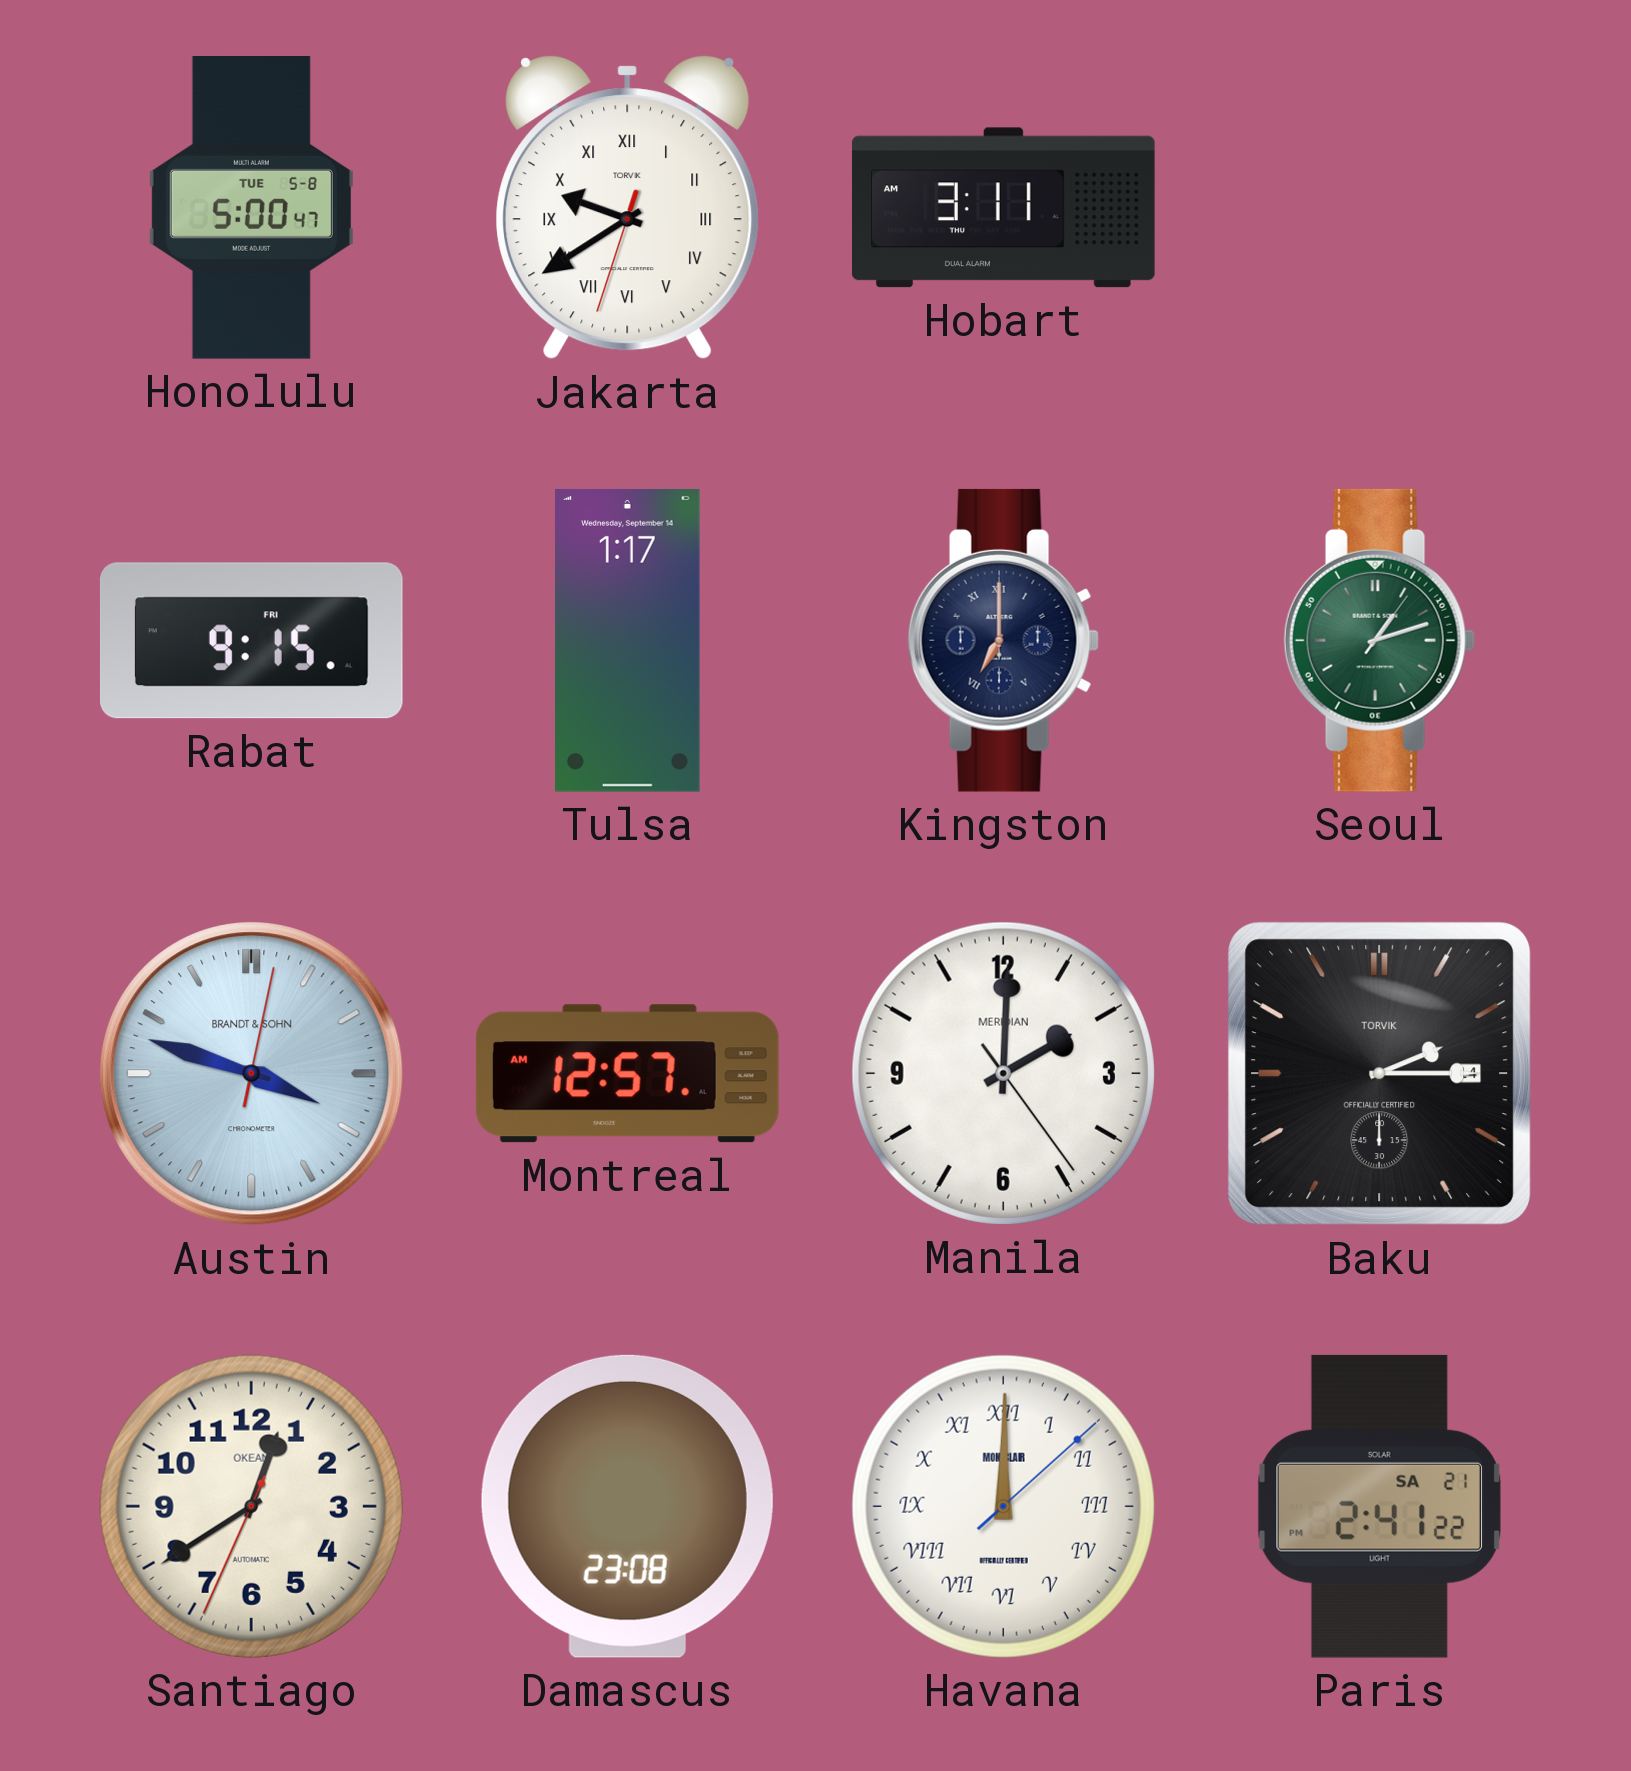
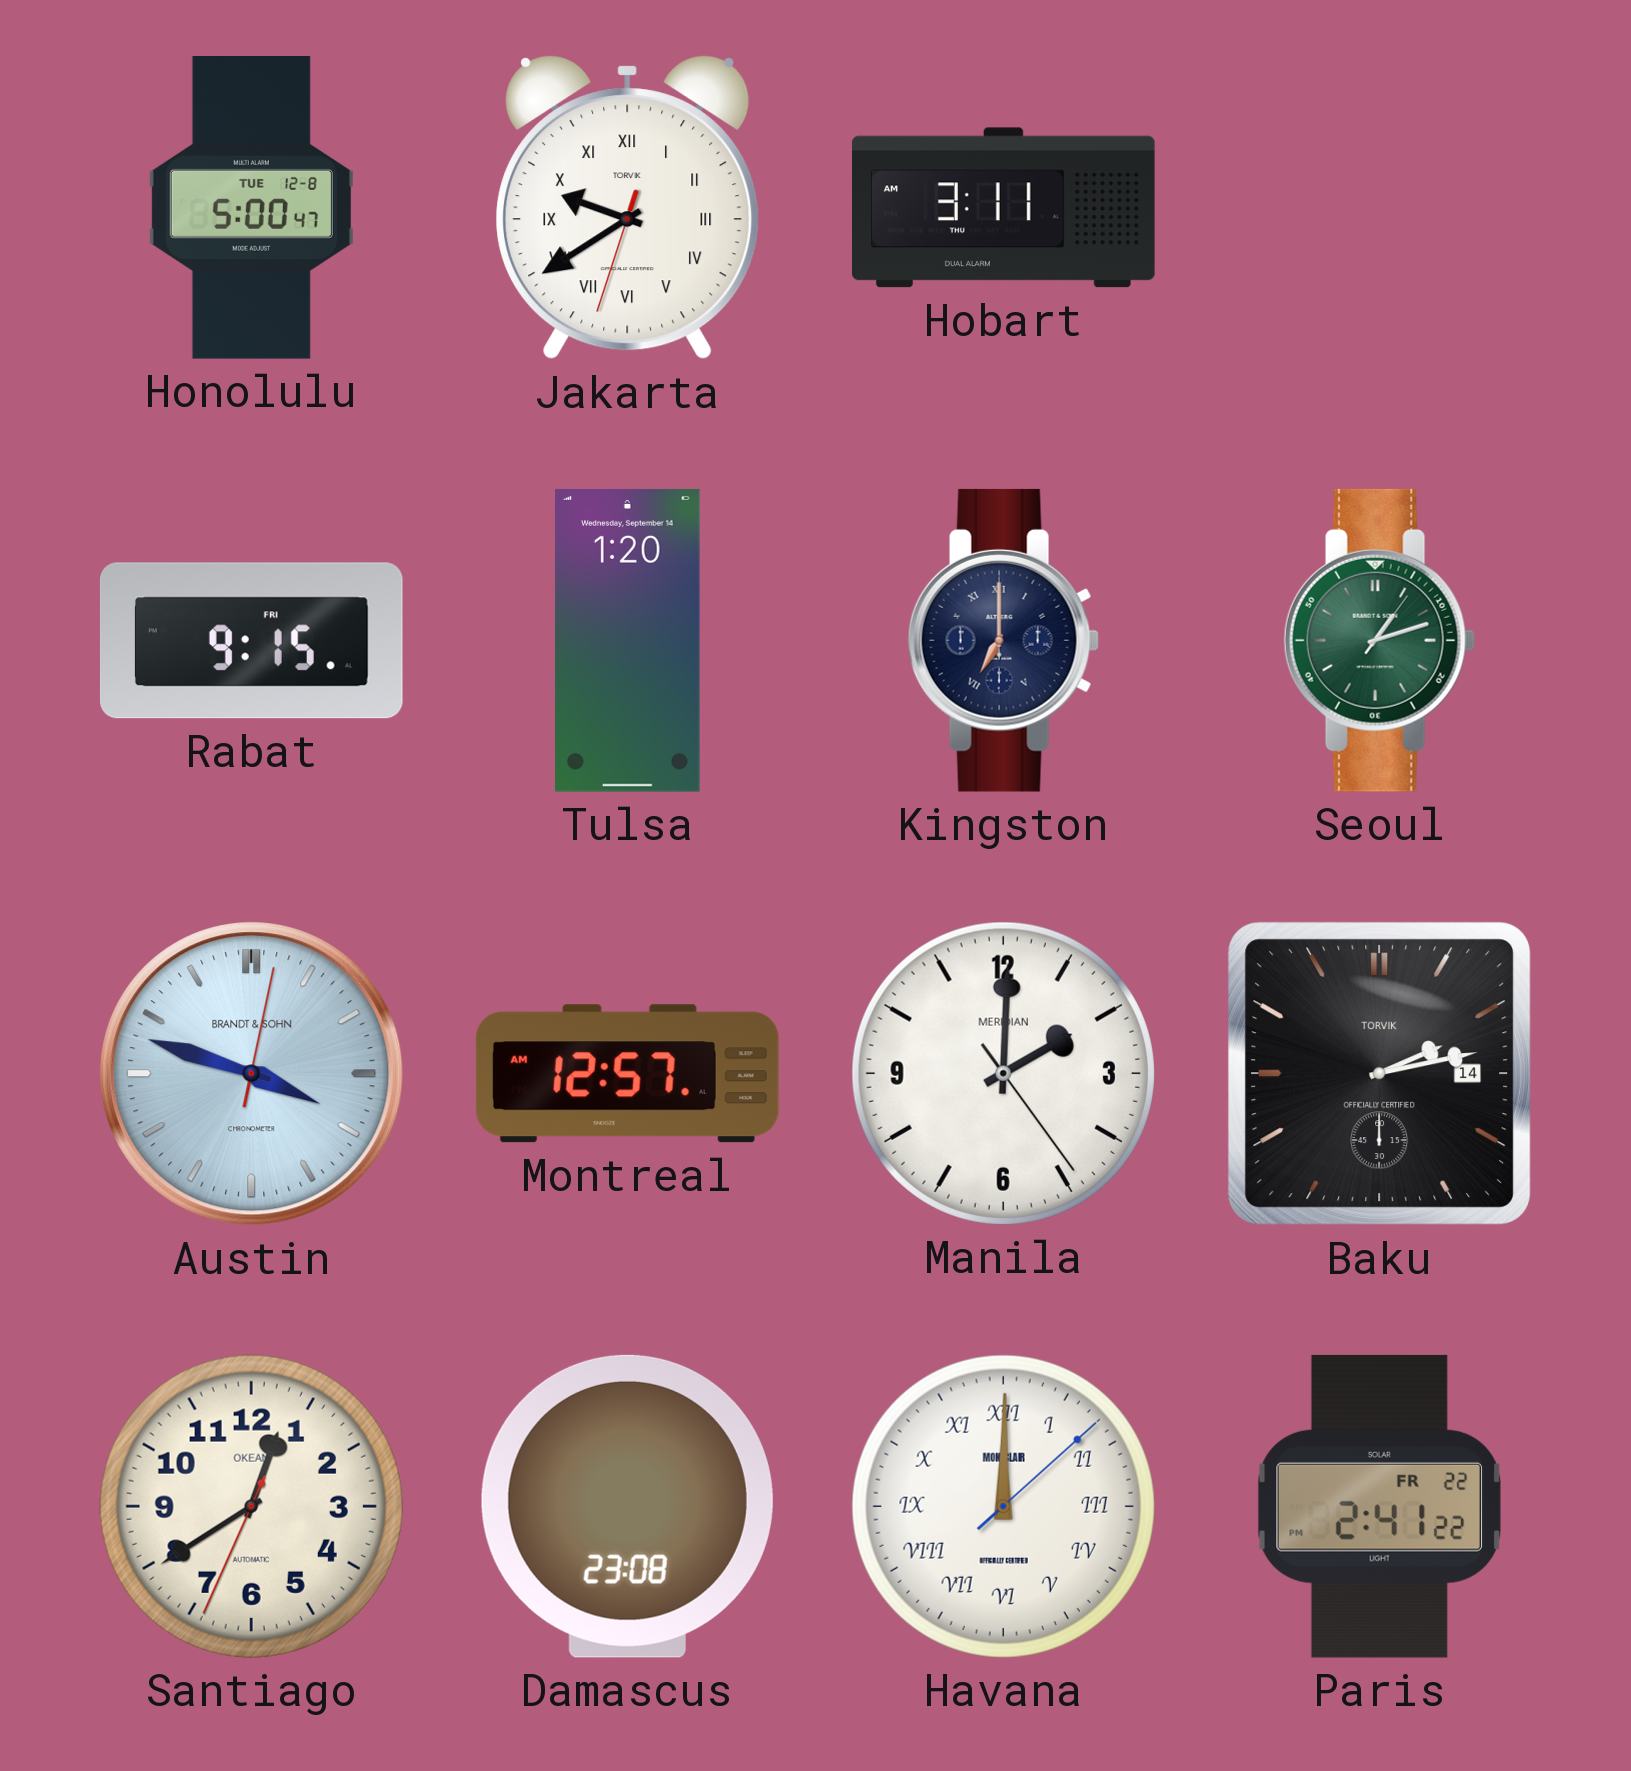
Honolulu date: TUE 5-8 -> TUE 12-8
Tulsa: 1:17 -> 1:20
Baku: 2:15 -> 2:13
Paris date: SA 21 -> FR 22
